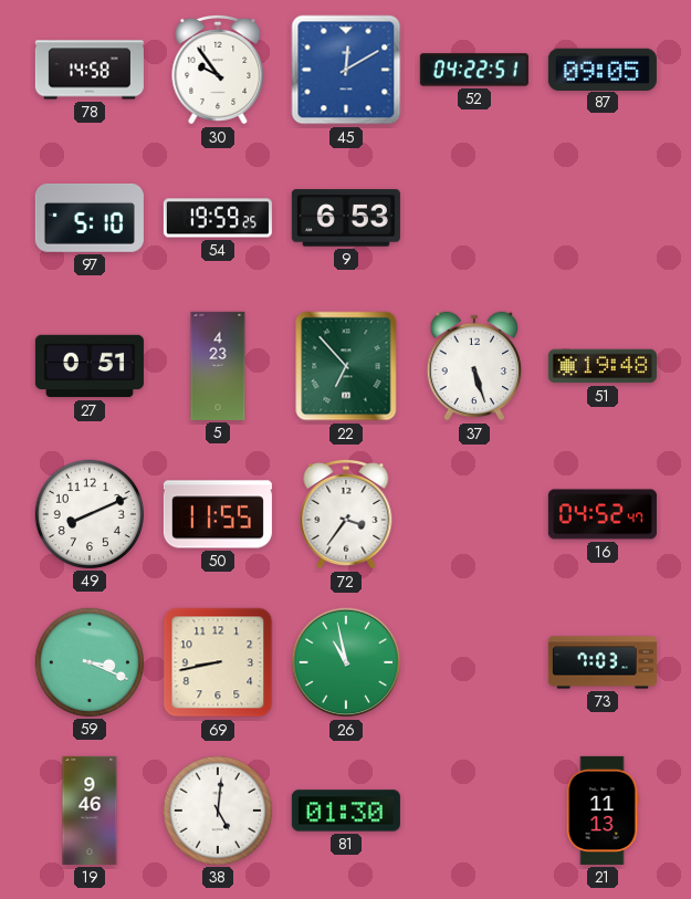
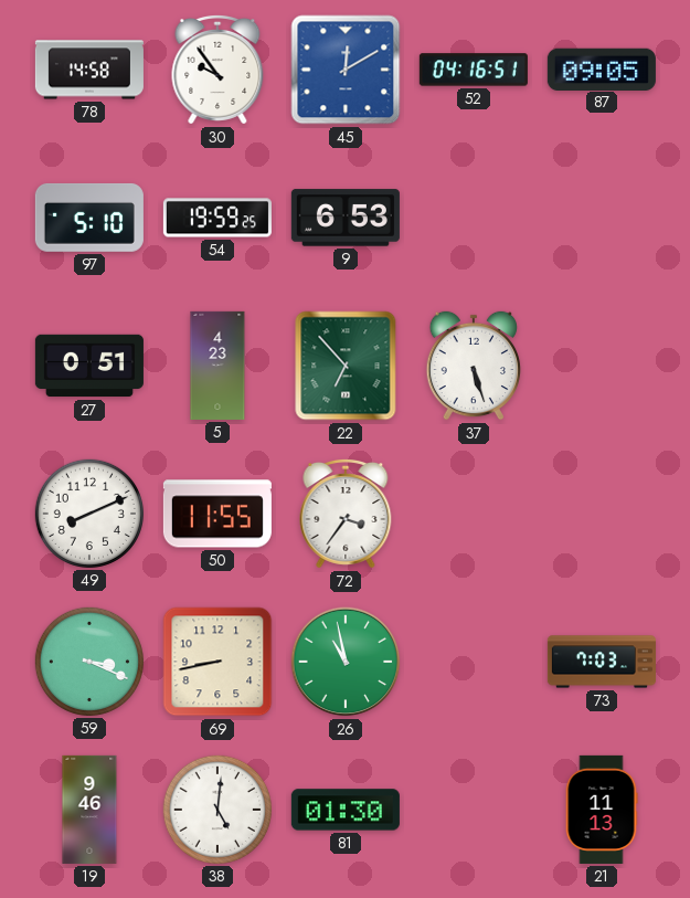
52: 04:22 -> 04:16
51: 19:48 -> none
16: 04:52 -> none
